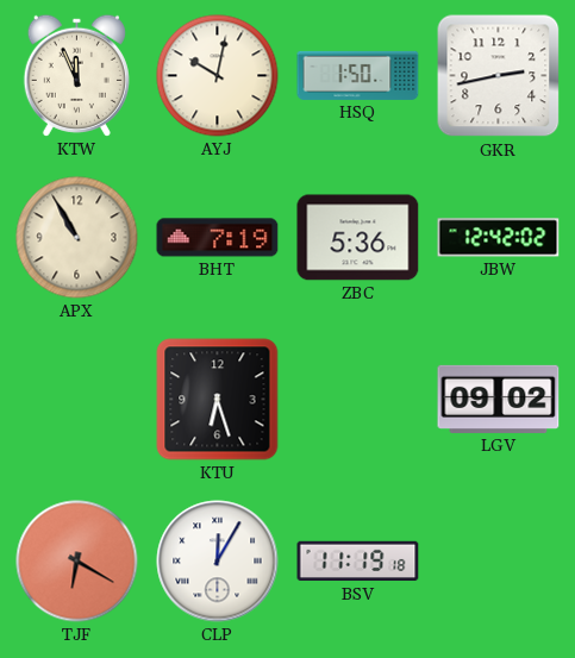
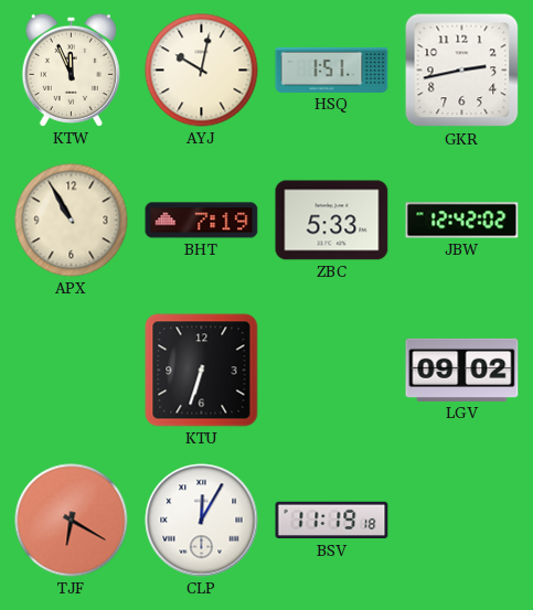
HSQ: 1:50 -> 1:51
ZBC: 5:36 -> 5:33
KTU: 6:27 -> 6:33
